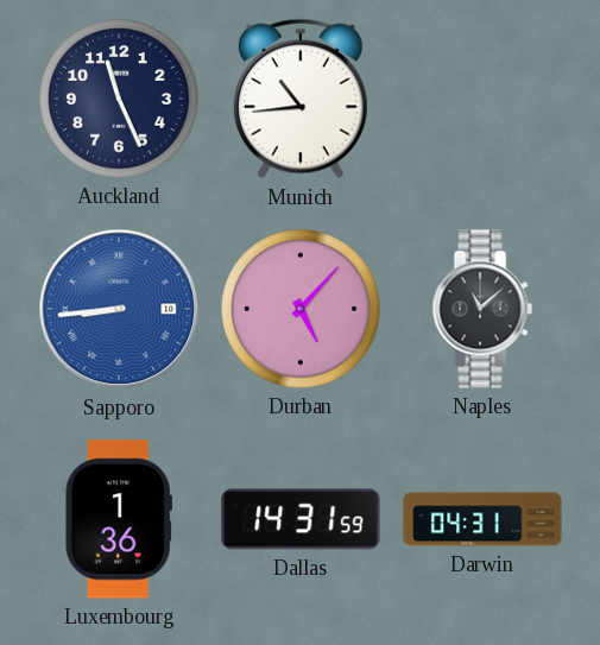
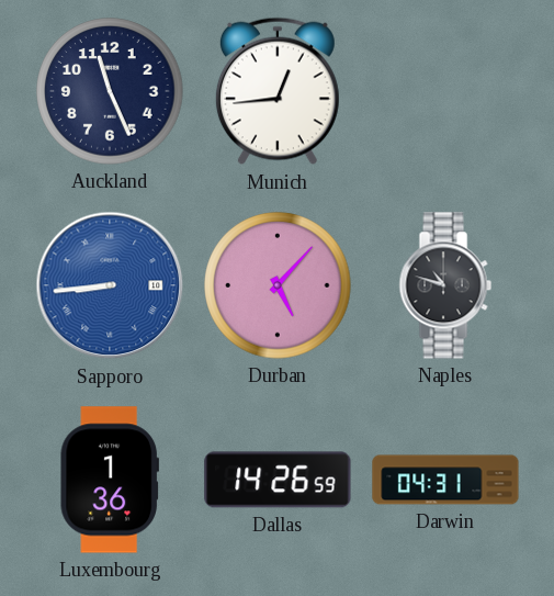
Munich: 10:44 -> 12:44
Naples: 11:08 -> 10:48
Dallas: 14:31 -> 14:26
